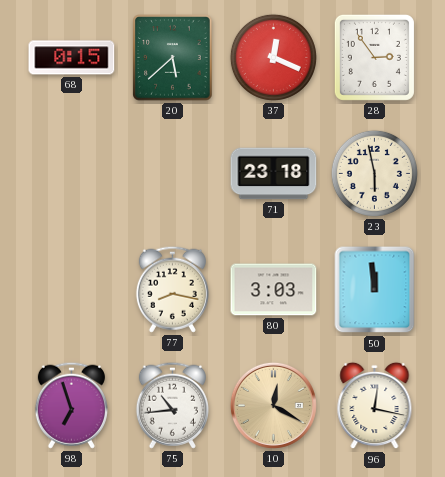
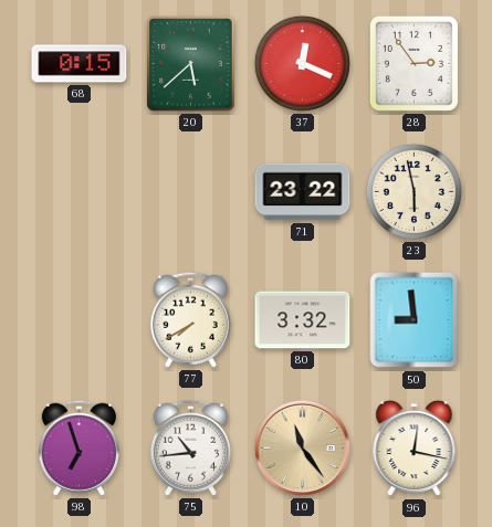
71: 23:18 -> 23:22
77: 8:17 -> 7:40
80: 3:03 -> 3:32
50: 11:59 -> 8:59
10: 12:20 -> 11:24
